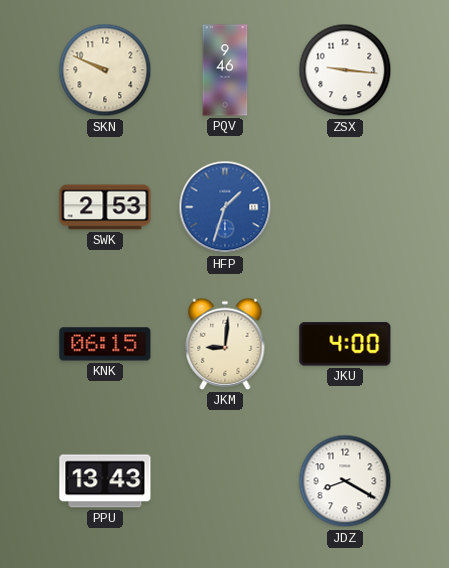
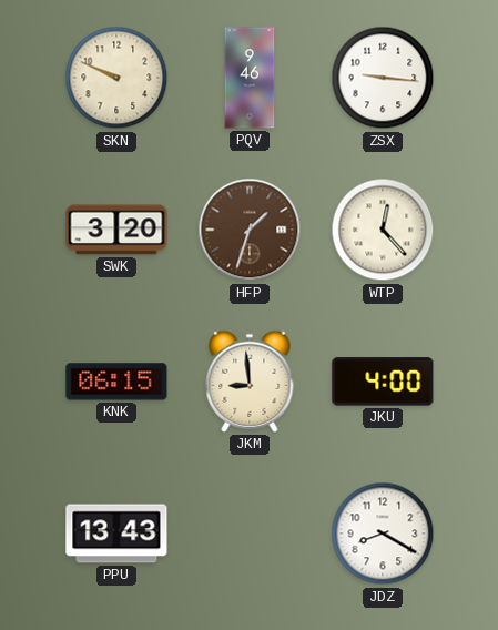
SWK: 2:53 -> 3:20
HFP dial: blue -> brown
WTP: none -> 12:23
JKM: 9:01 -> 8:59
